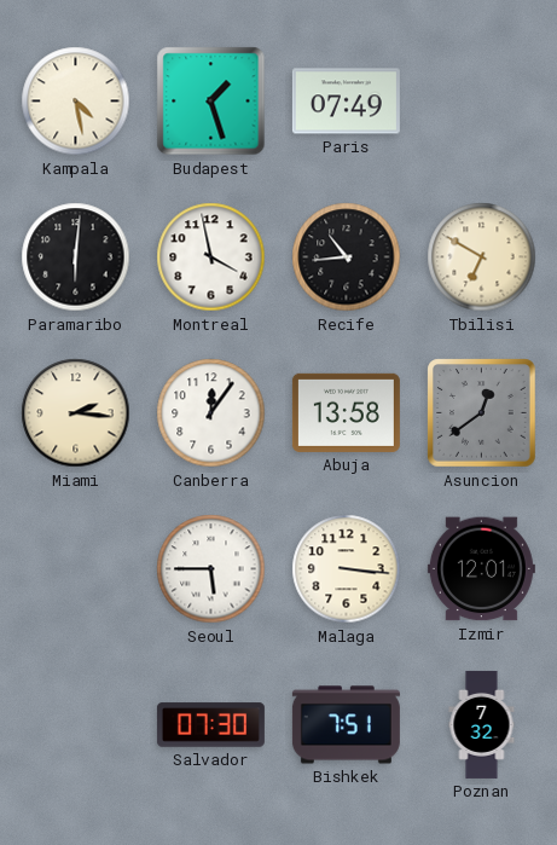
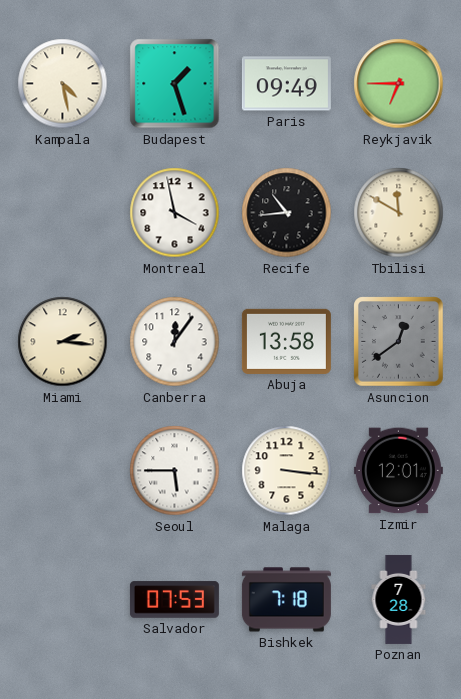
Paris: 07:49 -> 09:49
Reykjavik: none -> 6:45
Paramaribo: 6:01 -> none
Tbilisi: 6:50 -> 11:50
Salvador: 07:30 -> 07:53
Bishkek: 7:51 -> 7:18
Poznan: 7:32 -> 7:28
